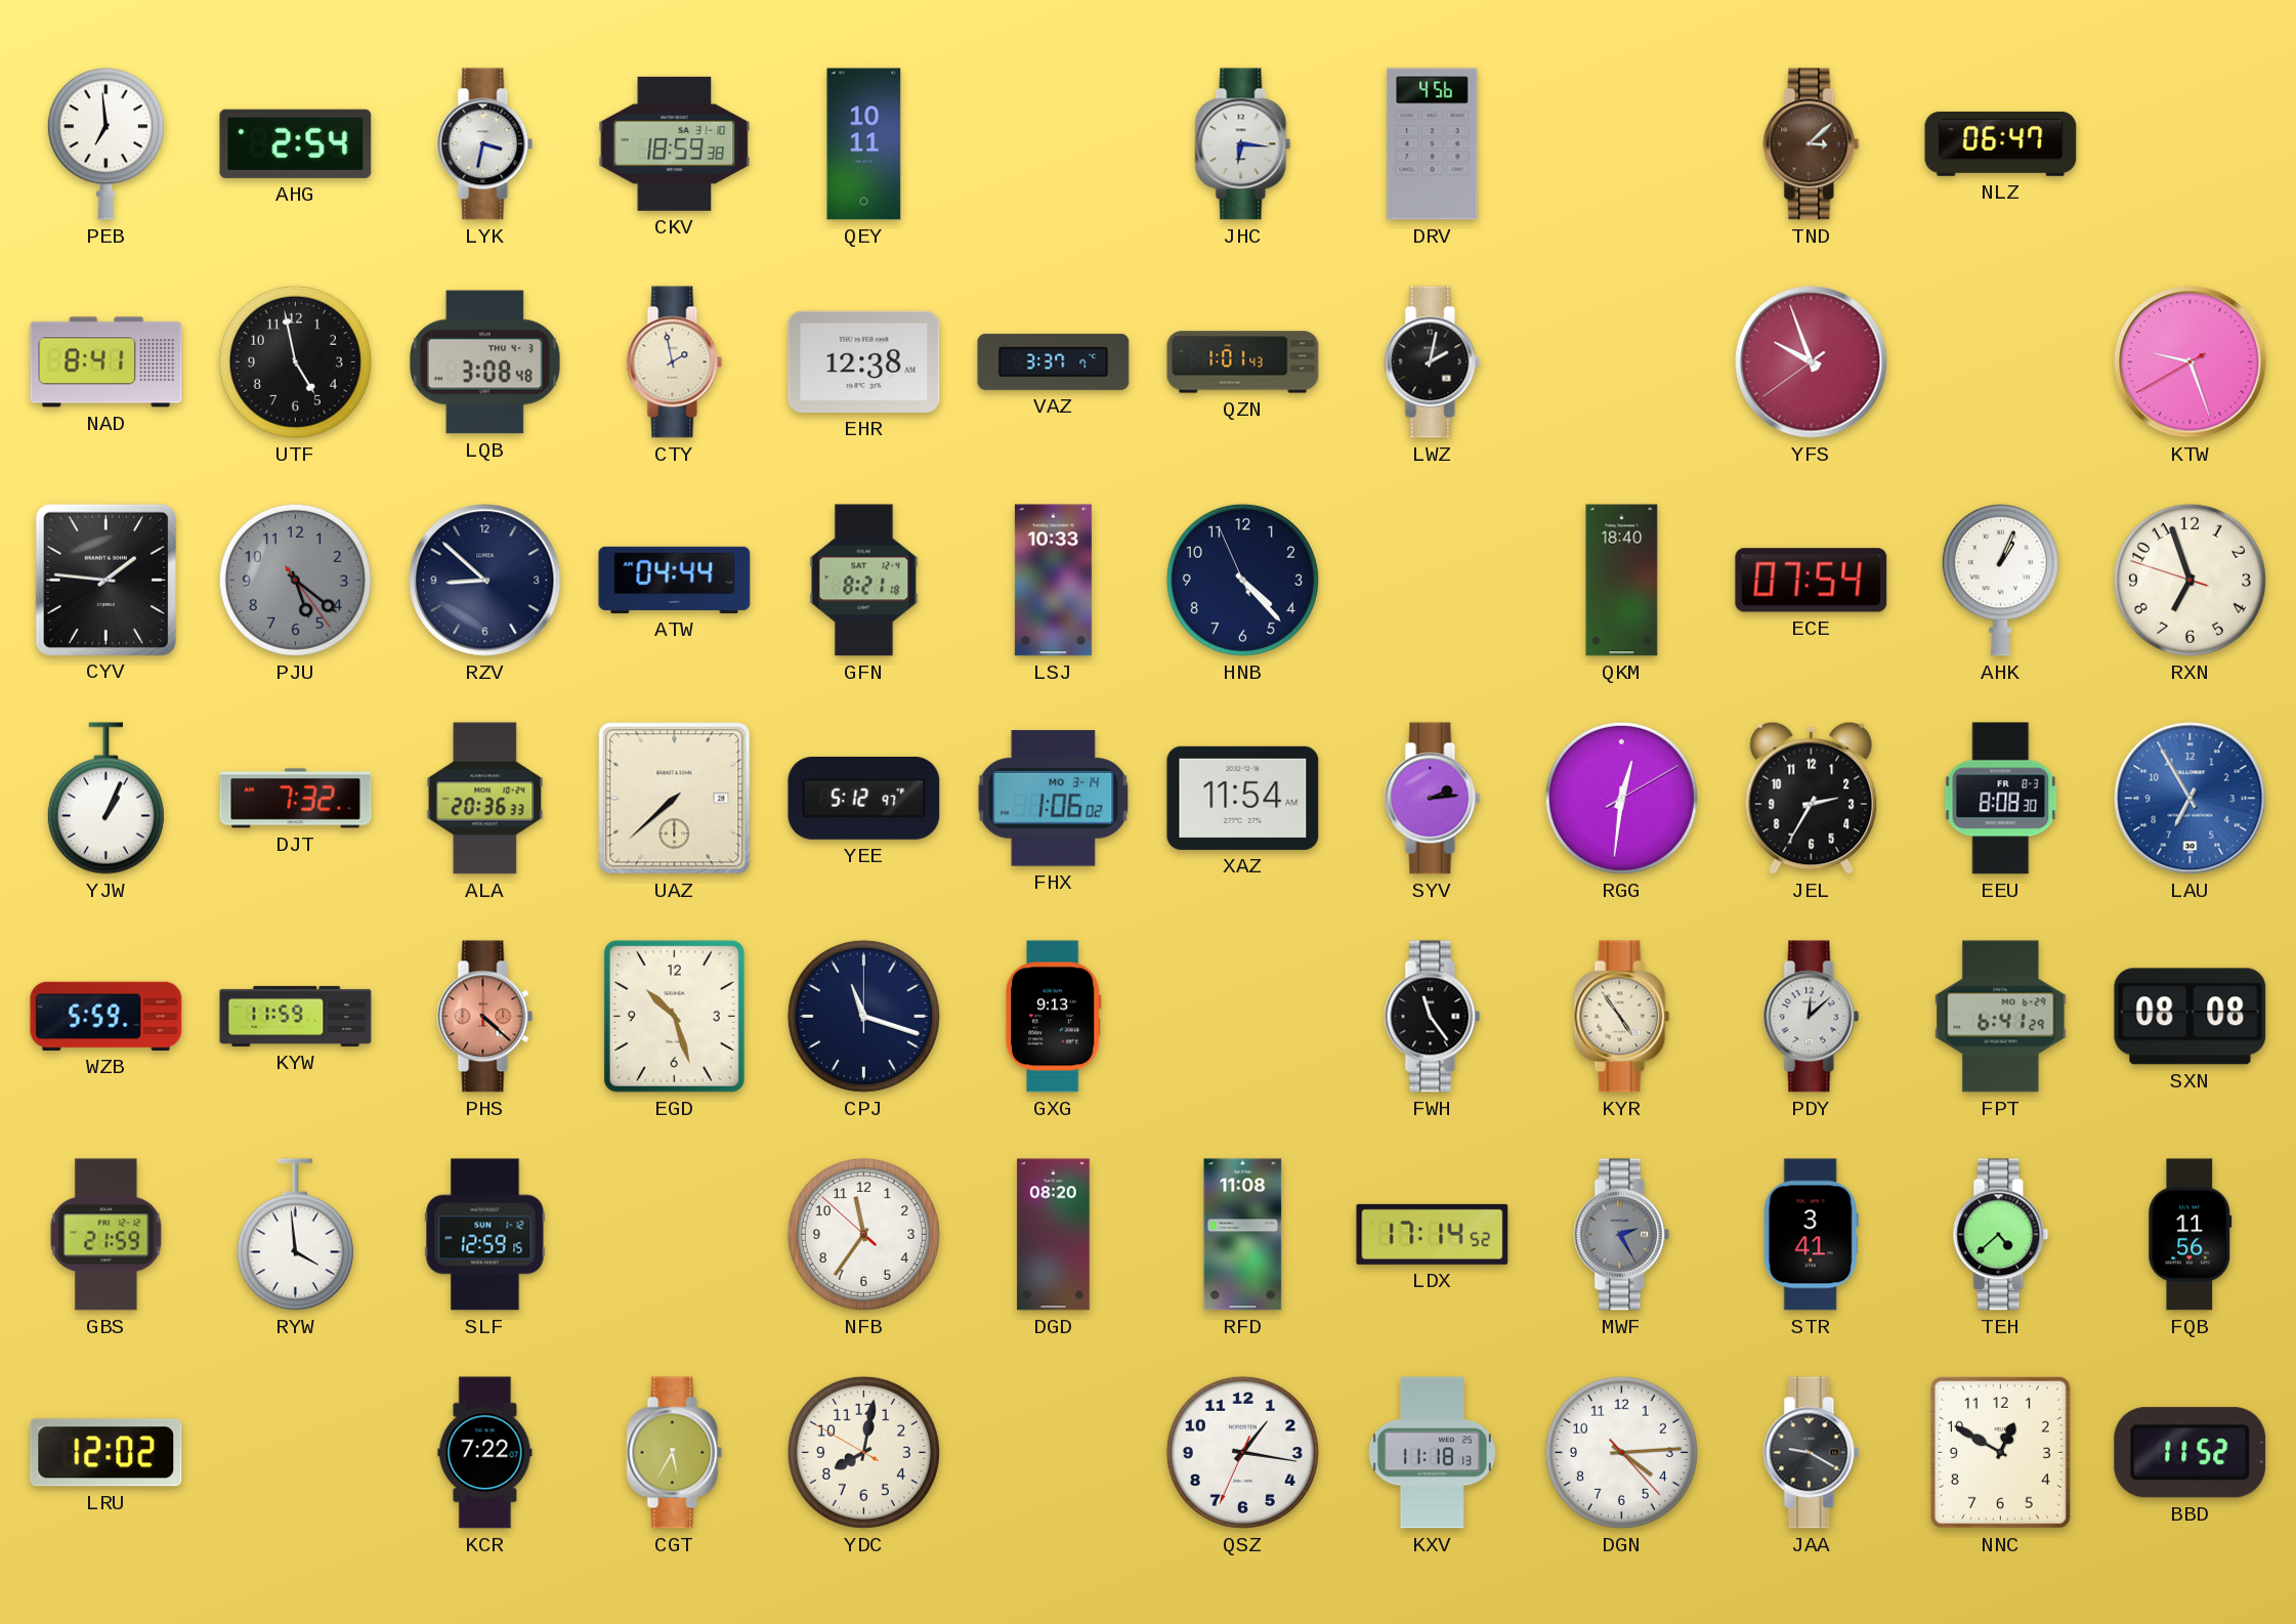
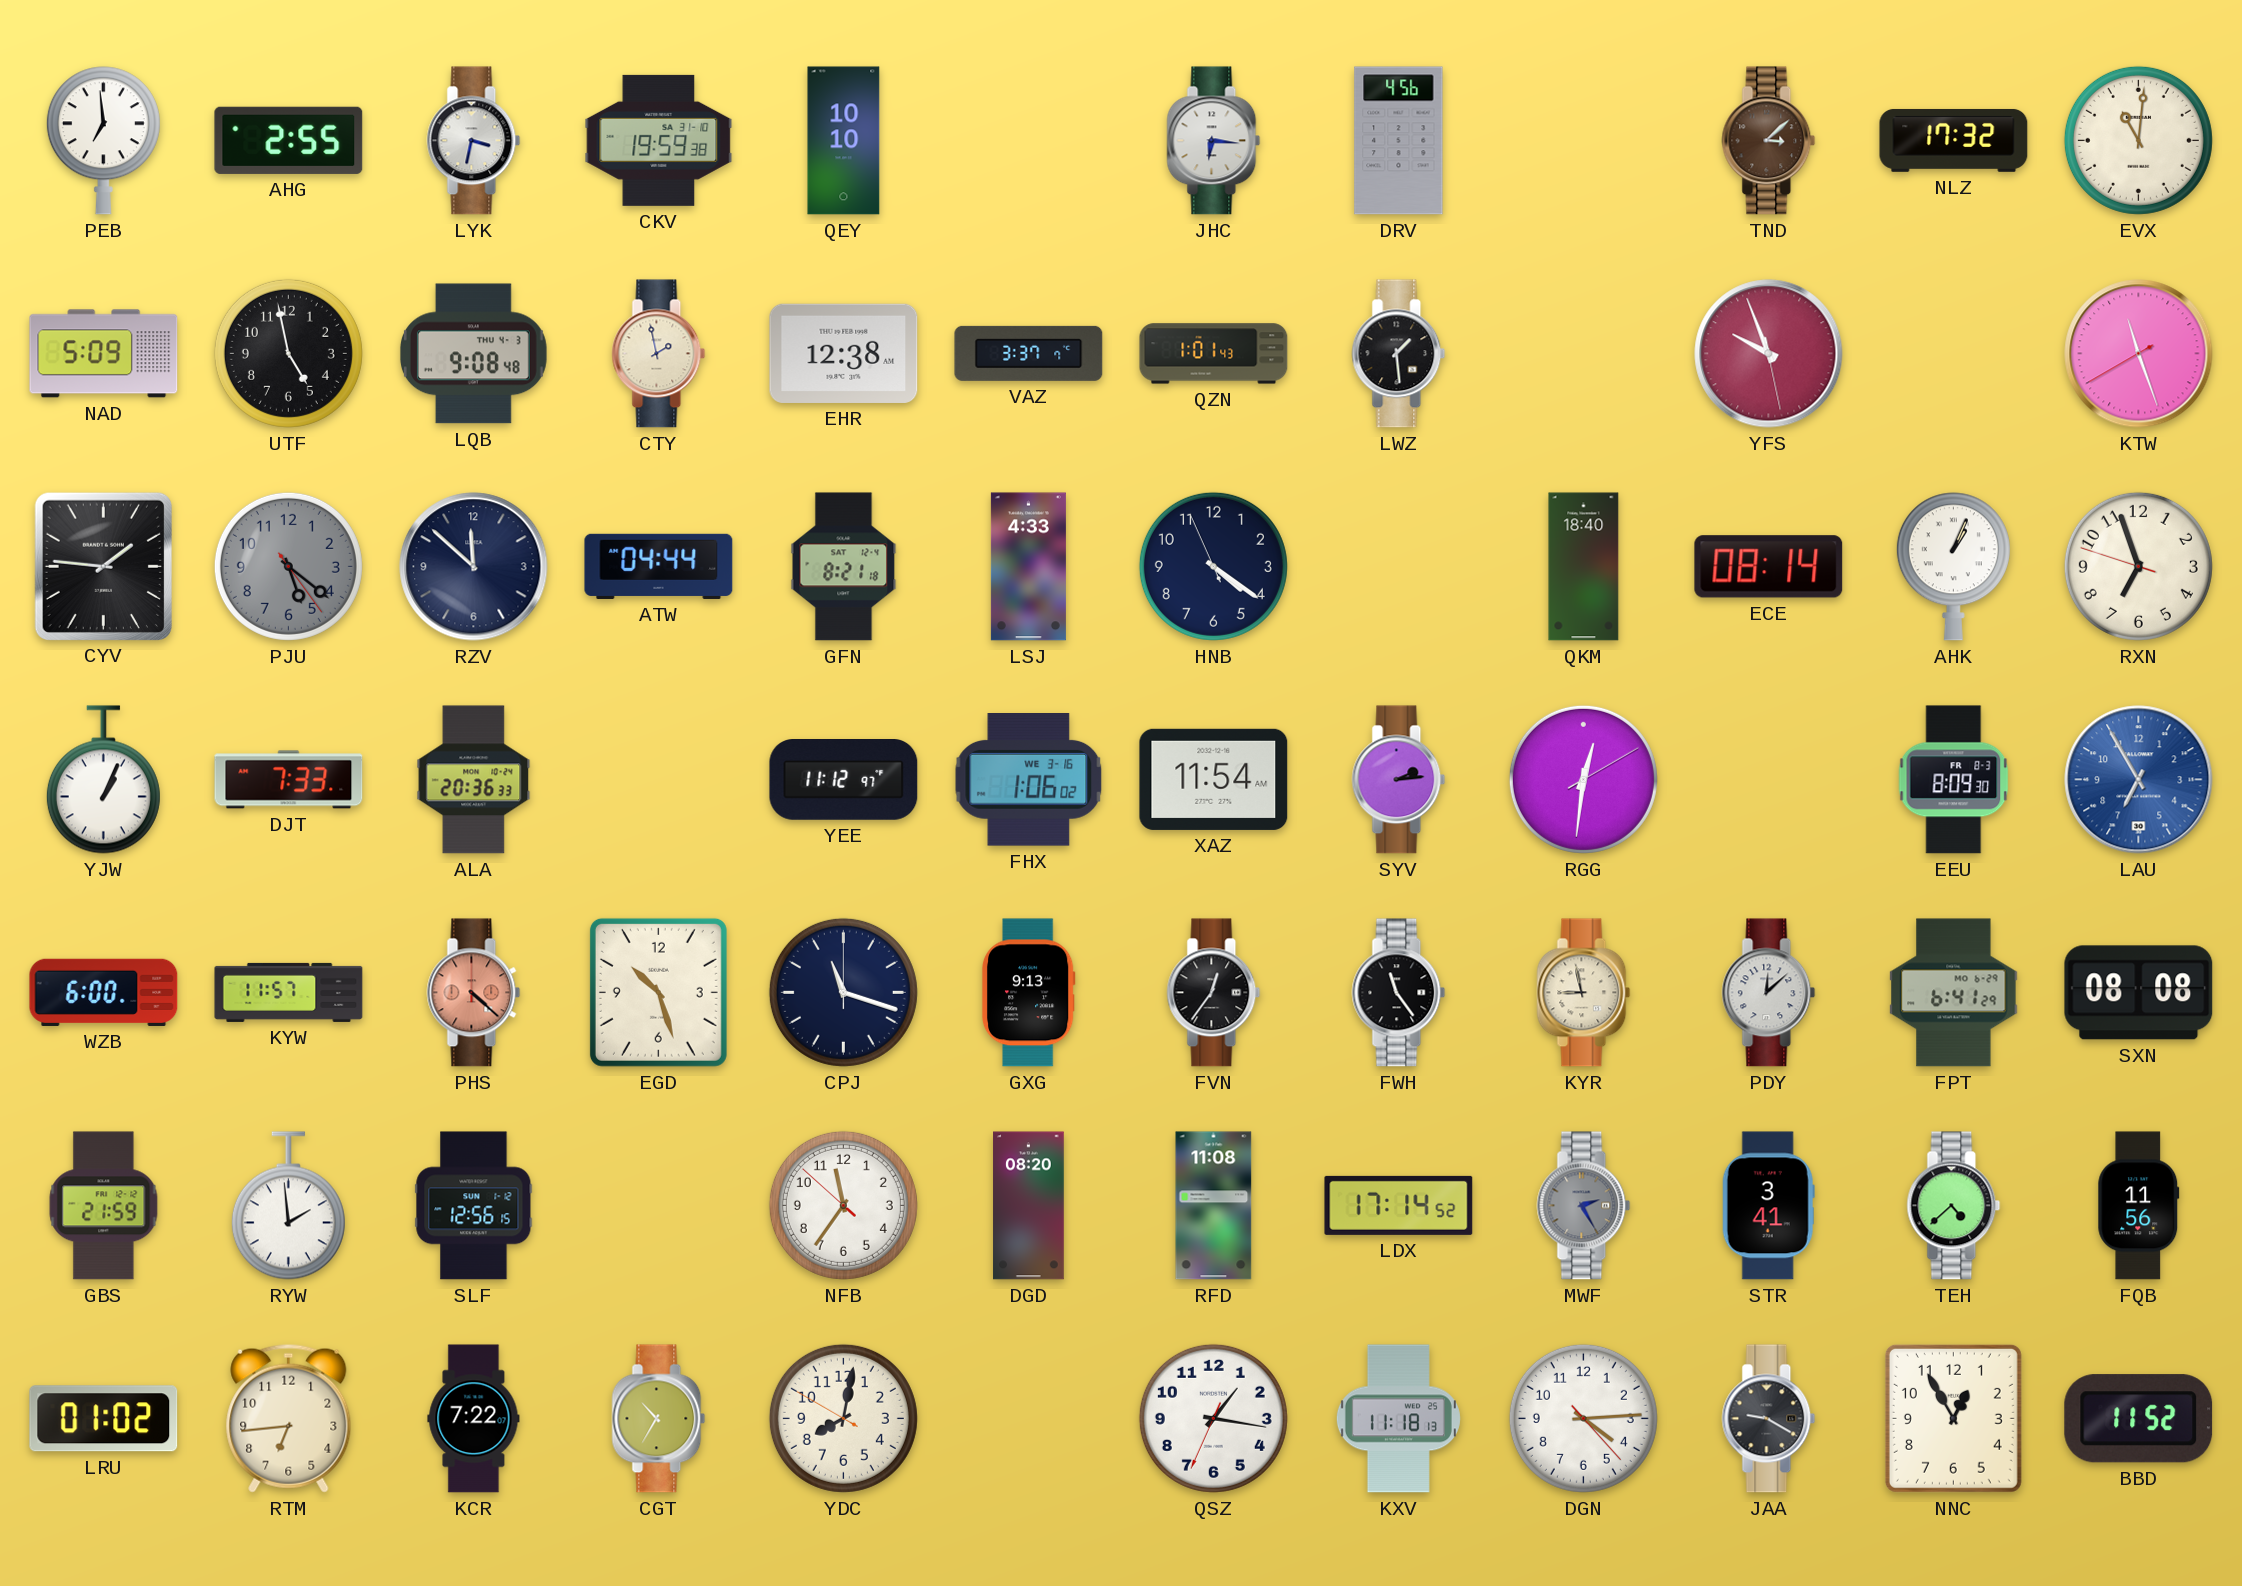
AHG: 2:54 -> 2:55
CKV: 18:59 -> 19:59
QEY: 10:11 -> 10:10
NLZ: 06:47 -> 17:32
EVX: none -> 11:01
NAD: 8:41 -> 5:09
LQB: 3:08 -> 9:08
LWZ: 2:02 -> 1:29
YFS: 9:56:39 -> 9:56:28
KTW: 9:26 -> 11:26
RZV: 8:52 -> 11:52
LSJ: 10:33 -> 4:33
HNB: 4:22 -> 4:20
ECE: 07:54 -> 08:14
DJT: 7:32 -> 7:33
UAZ: 7:38 -> none
YEE: 5:12 -> 11:12
FHX date: MO 3-14 -> WE 3-16
JEL: 2:35 -> none
EEU: 8:08 -> 8:09
WZB: 5:59 -> 6:00
KYW: 11:59 -> 11:57
FVN: none -> 12:36
KYR: 4:54 -> 8:58
RYW: 3:59 -> 1:59
SLF: 12:59 -> 12:56
LRU: 12:02 -> 01:02
RTM: none -> 6:44
CGT: 5:35 -> 10:35
NNC: 12:50 -> 12:55
